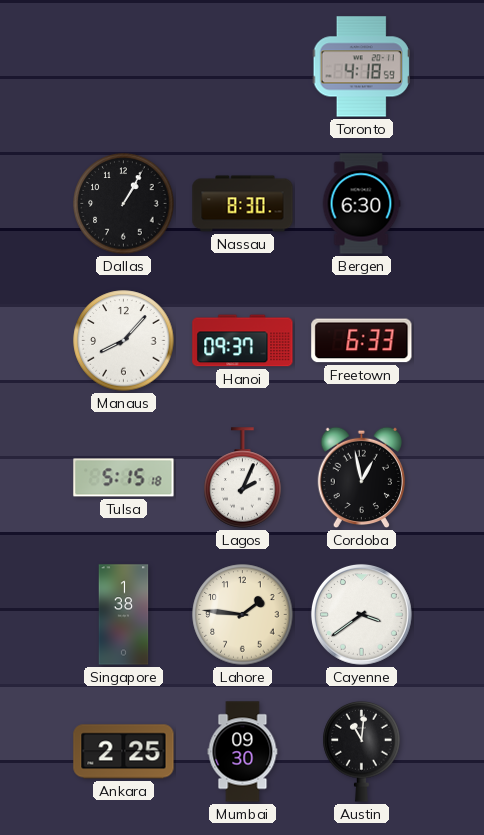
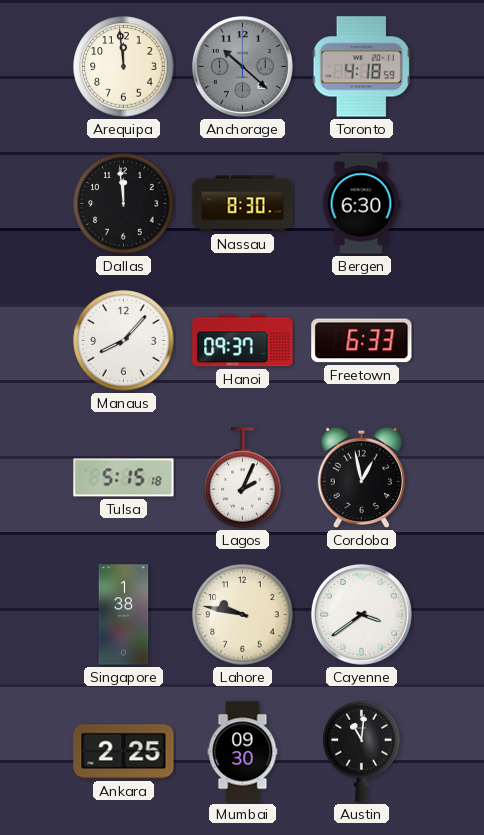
Arequipa: none -> 11:59
Anchorage: none -> 10:22
Dallas: 1:05 -> 11:59
Lahore: 1:46 -> 9:47
